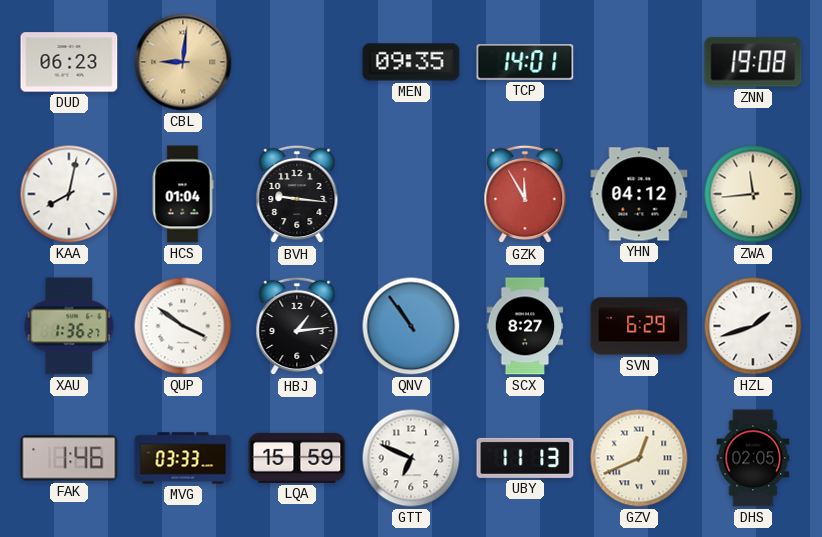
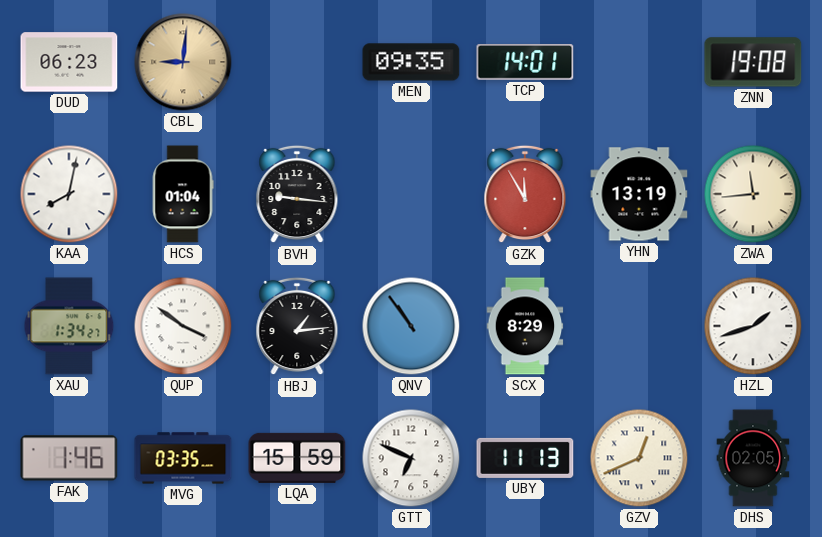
YHN: 04:12 -> 13:19
XAU: 1:36 -> 1:34
SCX: 8:27 -> 8:29
SVN: 6:29 -> none
MVG: 03:33 -> 03:35
